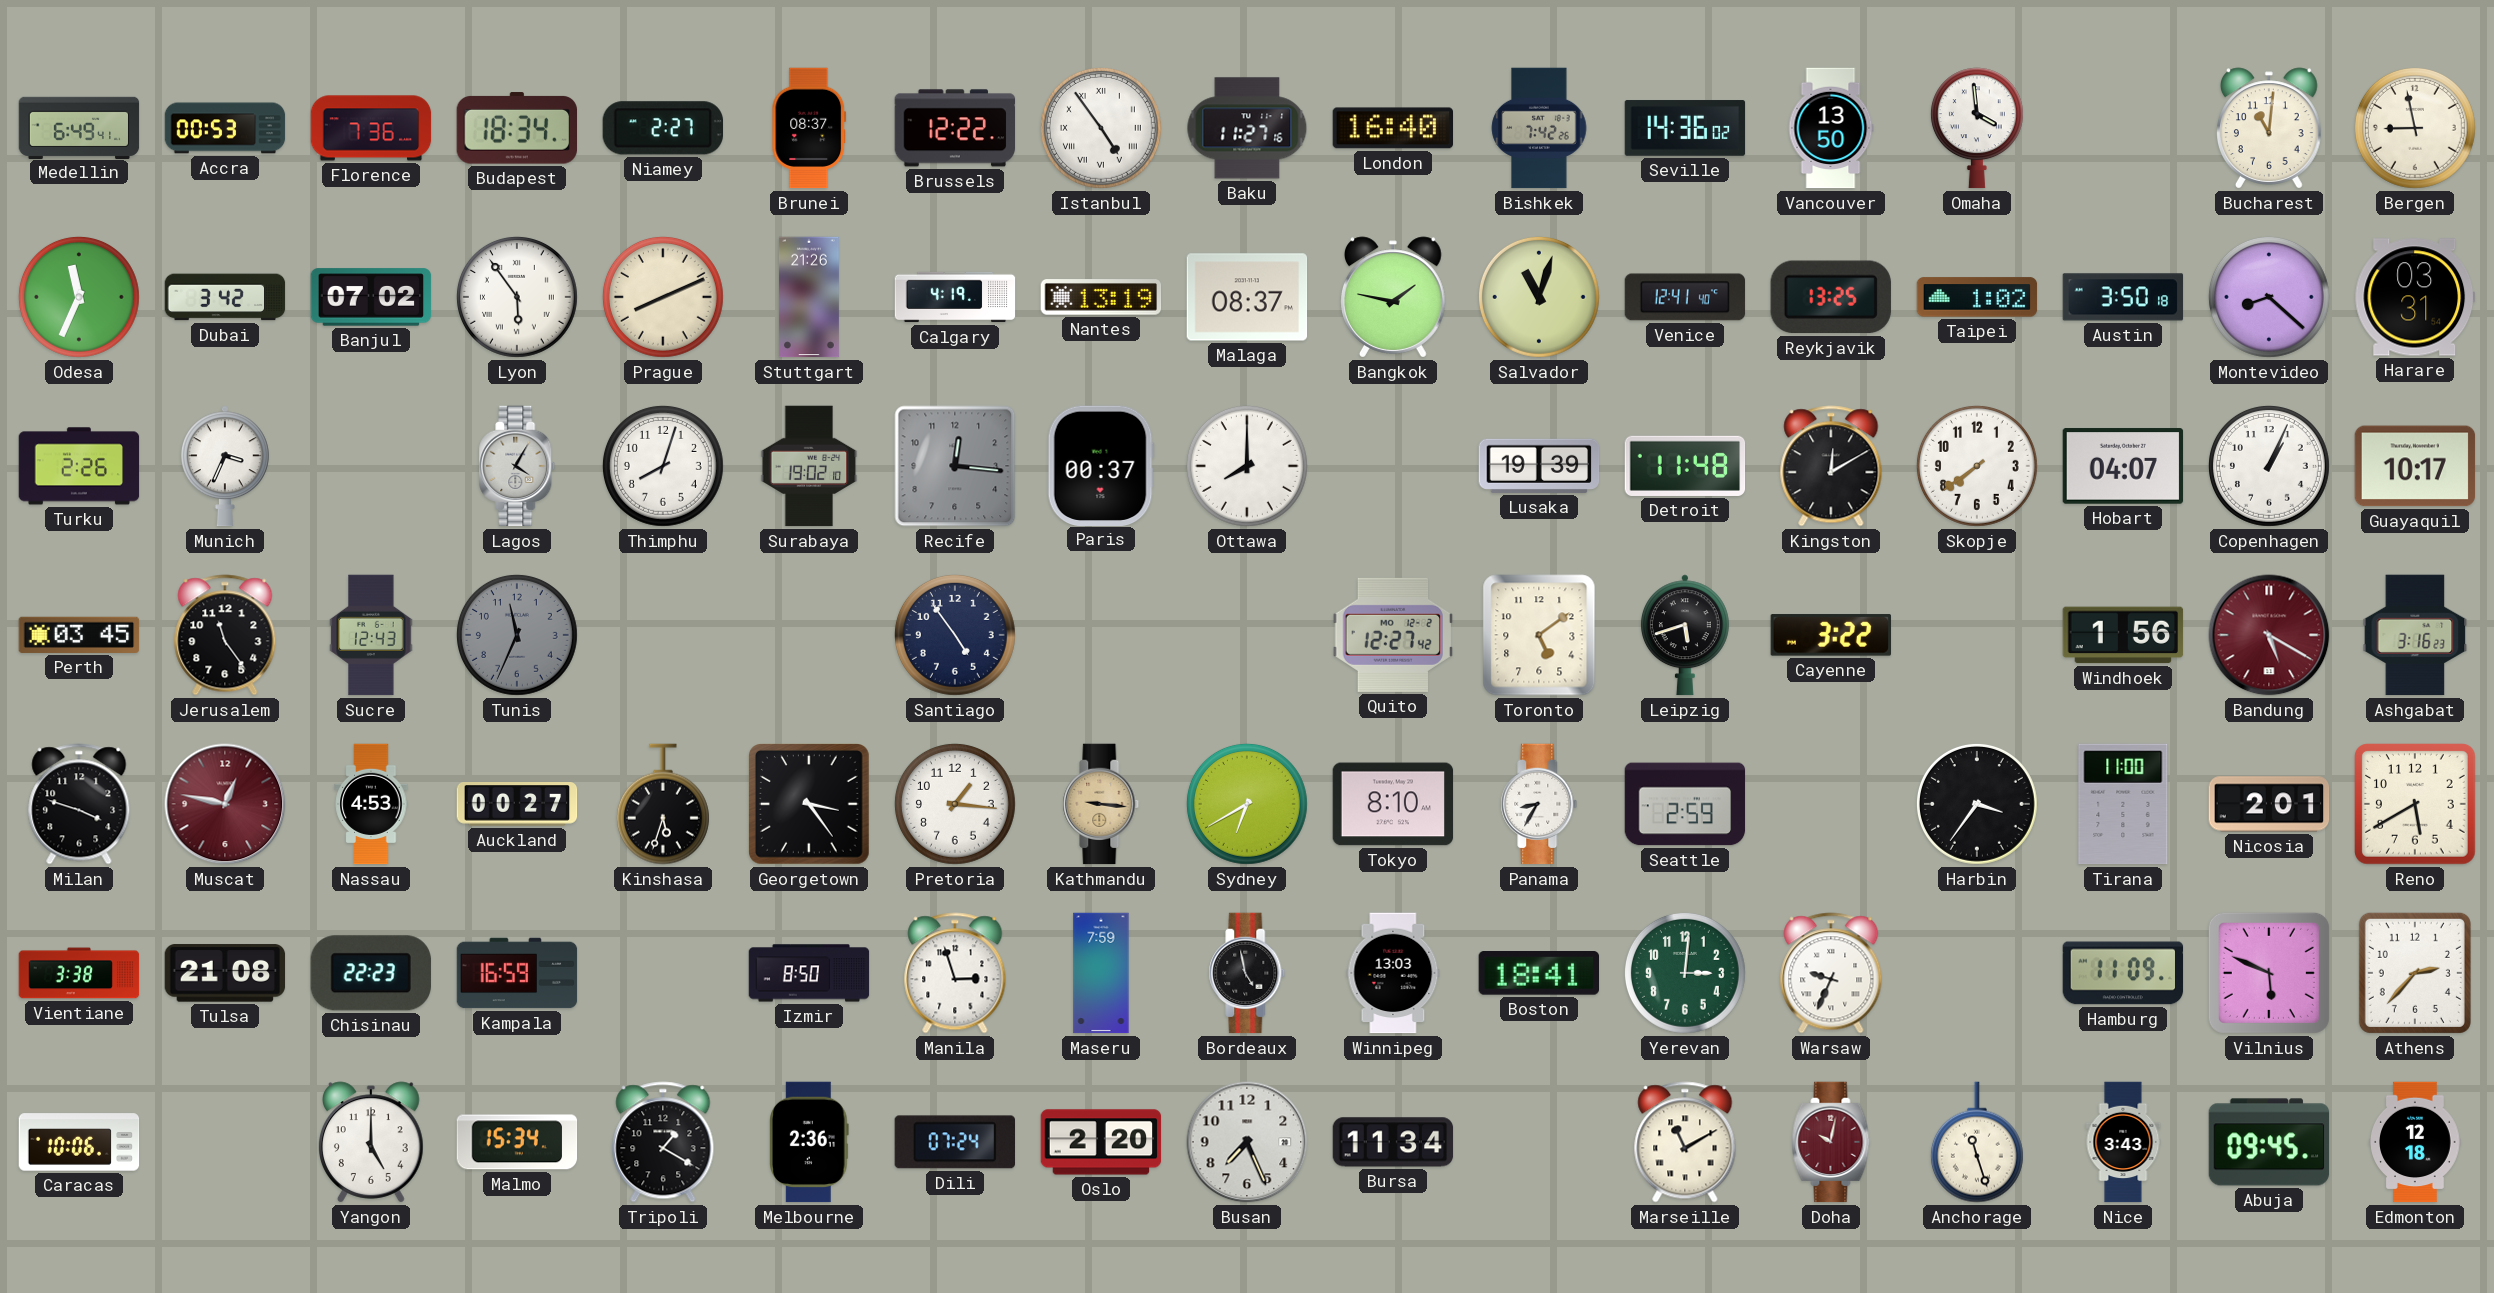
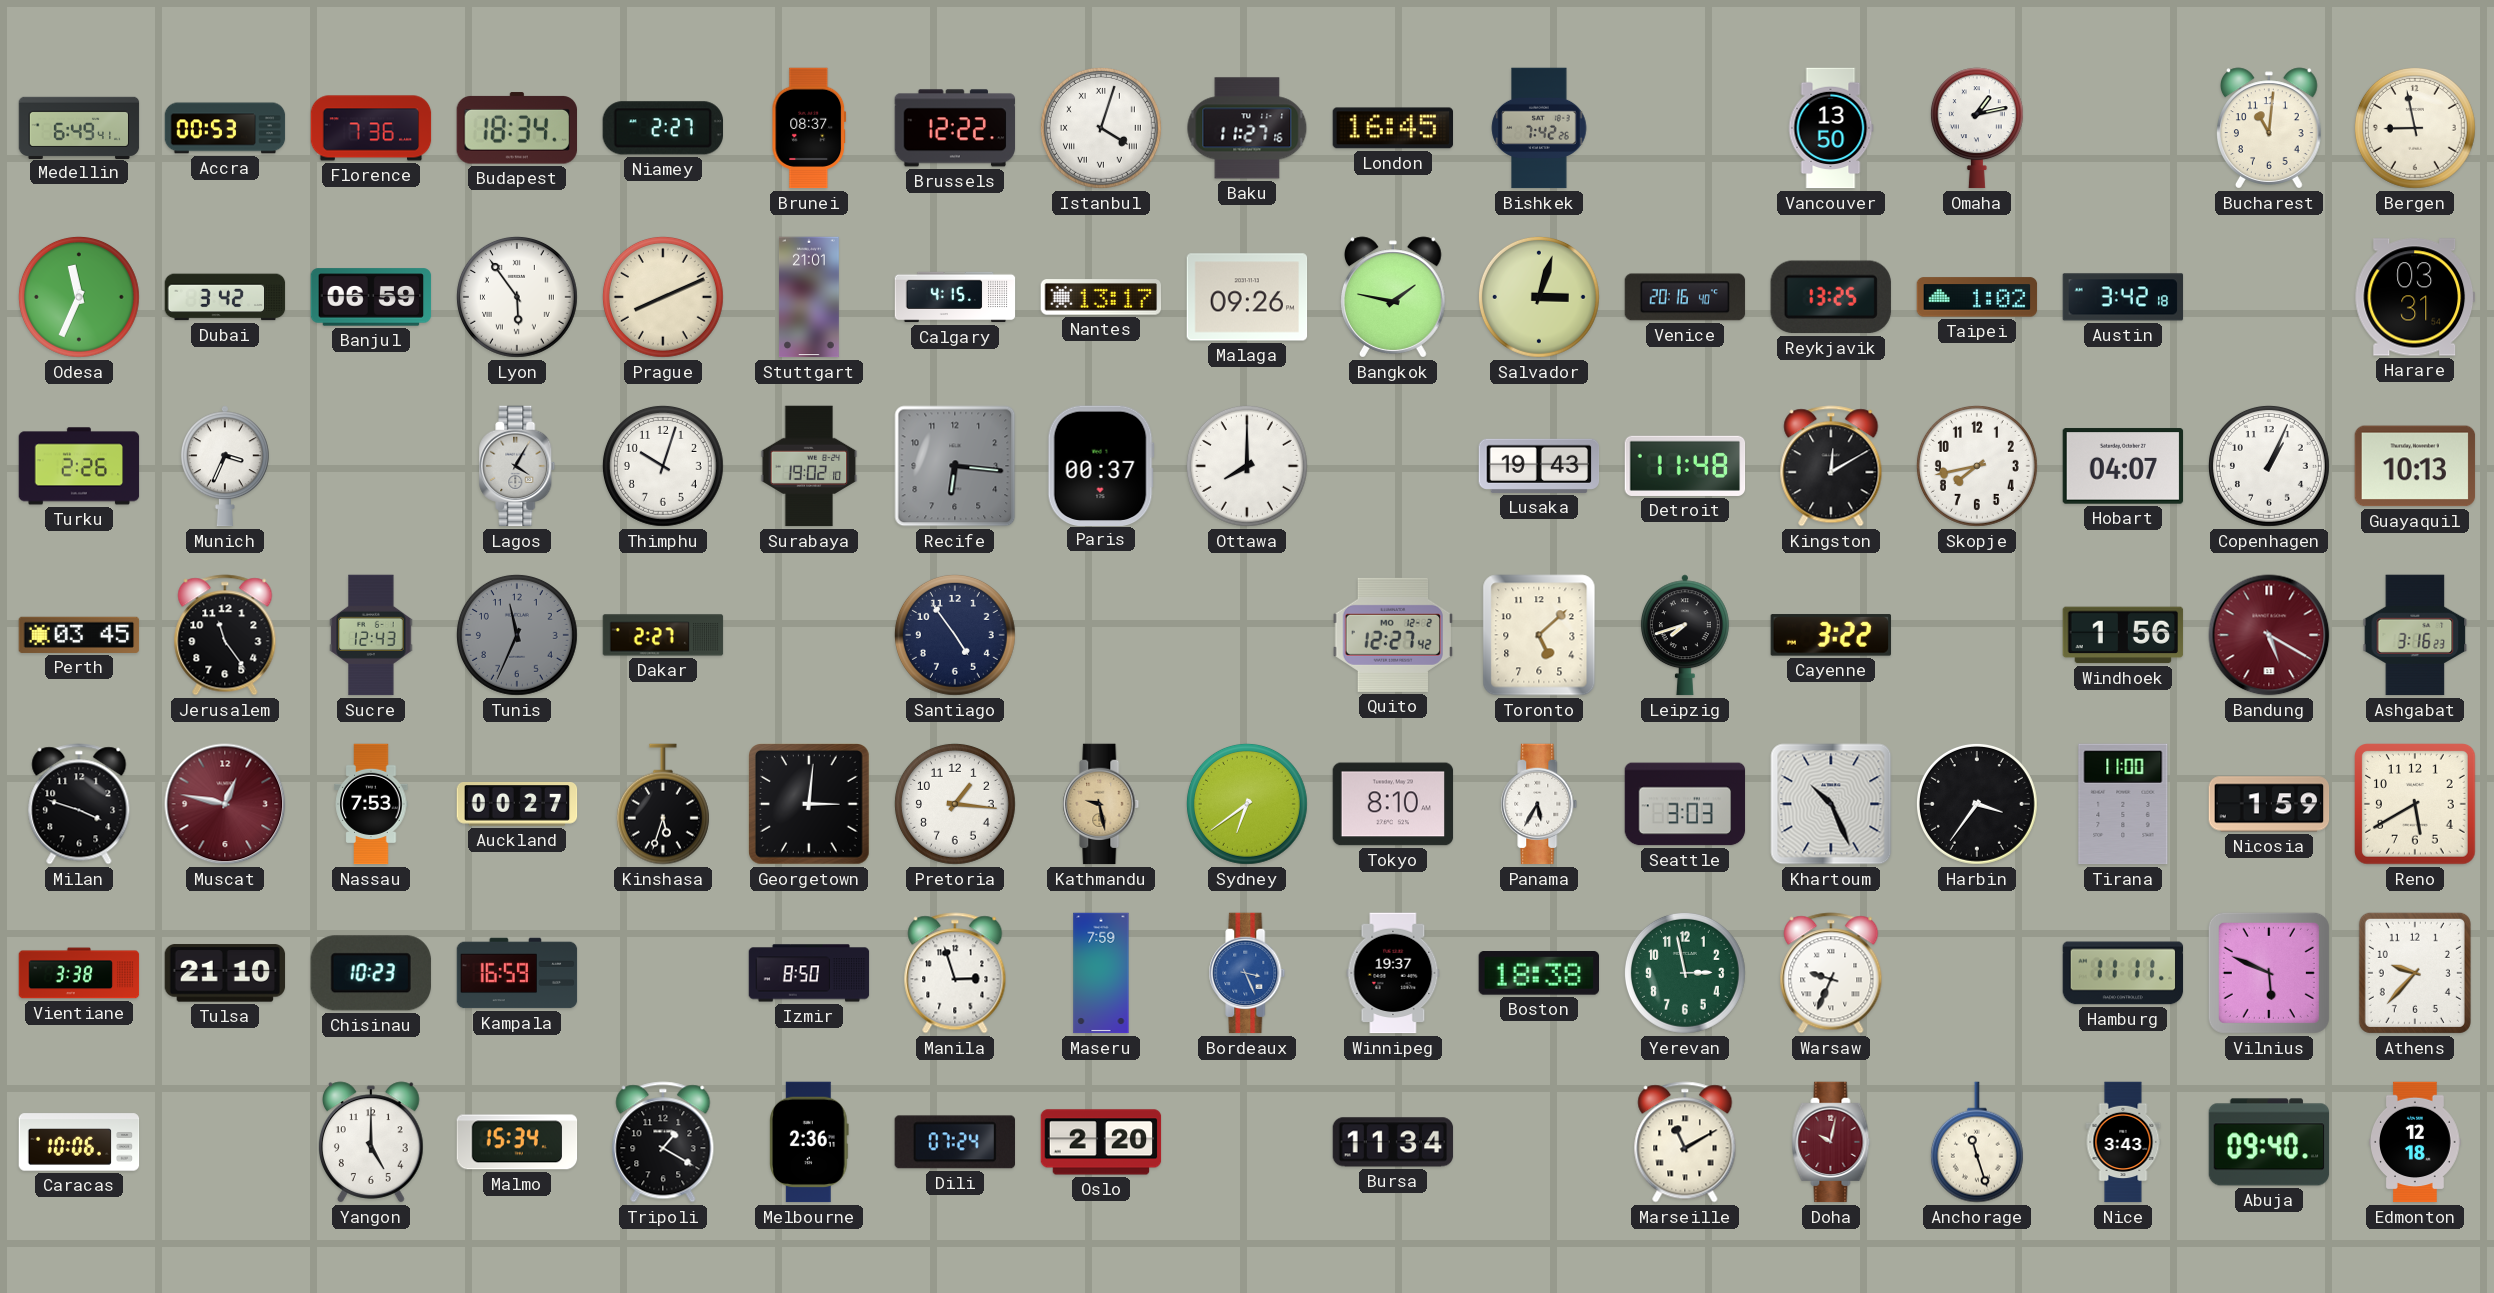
Istanbul: 4:54 -> 4:03
London: 16:40 -> 16:45
Seville: 14:36 -> none
Omaha: 3:59 -> 1:13
Banjul: 07:02 -> 06:59
Stuttgart: 21:26 -> 21:01
Calgary: 4:19 -> 4:15
Nantes: 13:19 -> 13:17
Malaga: 08:37 -> 09:26
Salvador: 11:03 -> 3:03
Venice: 12:41 -> 20:16
Austin: 3:50 -> 3:42
Montevideo: 8:22 -> none
Thimphu: 8:03 -> 10:03
Recife: 12:16 -> 6:16
Lusaka: 19:39 -> 19:43
Skopje: 7:39 -> 7:43
Guayaquil: 10:17 -> 10:13
Dakar: none -> 2:27
Toronto: 5:09 -> 5:08
Leipzig: 5:42 -> 7:42
Nassau: 4:53 -> 7:53
Georgetown: 3:24 -> 3:01
Kathmandu: 9:16 -> 9:28
Sydney: 6:40 -> 6:39
Panama: 8:35 -> 5:35
Seattle: 2:59 -> 3:03
Khartoum: none -> 10:26
Nicosia: 2:01 -> 1:59
Tulsa: 21:08 -> 21:10
Chisinau: 22:23 -> 10:23
Bordeaux: 4:58 -> 3:26
Bordeaux dial: black -> blue
Winnipeg: 13:03 -> 19:37
Boston: 18:41 -> 18:38
Yerevan: 3:01 -> 2:58
Hamburg: 11:09 -> 11:11
Athens: 2:37 -> 9:37
Busan: 7:26 -> none
Abuja: 09:45 -> 09:40
